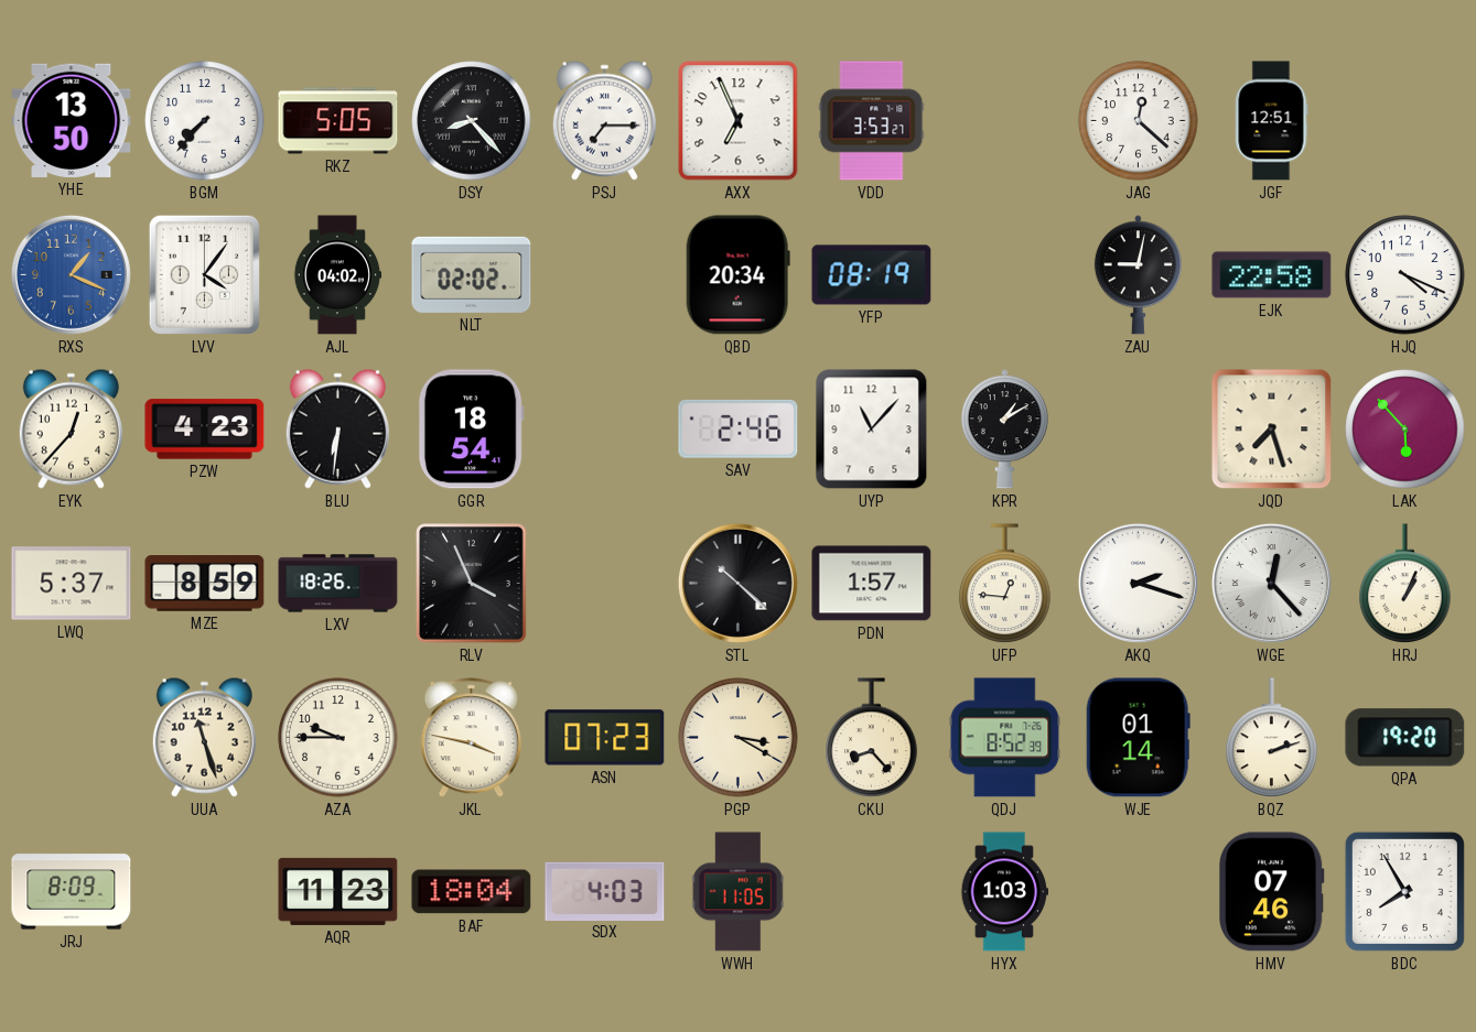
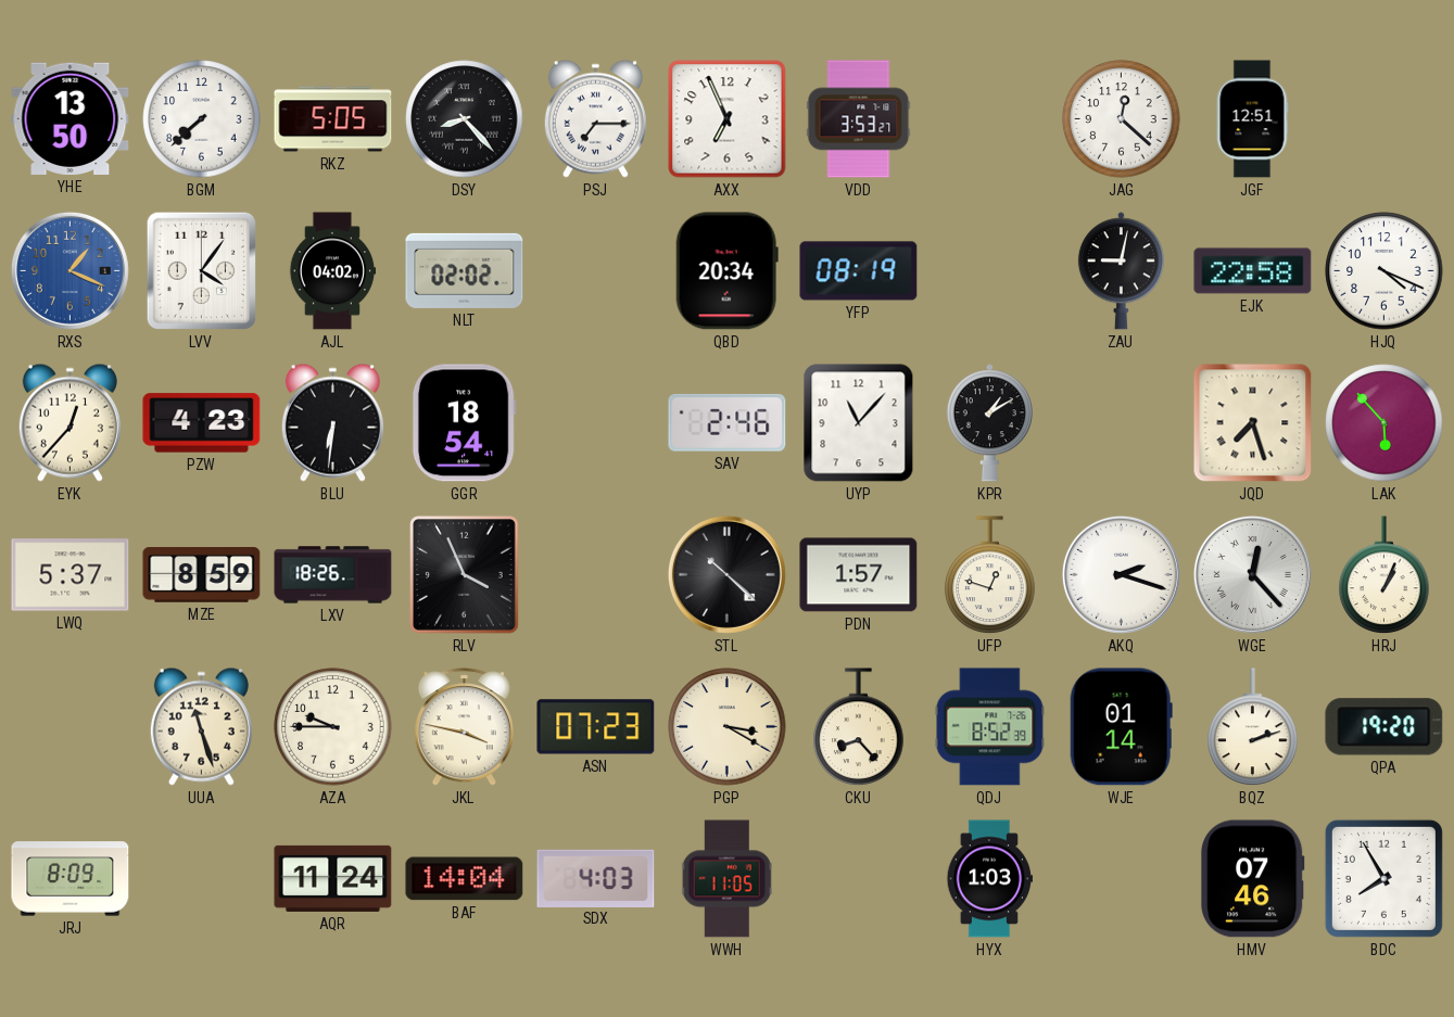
BGM: 7:37 -> 7:38
UFP: 12:46 -> 12:48
AQR: 11:23 -> 11:24
BAF: 18:04 -> 14:04
